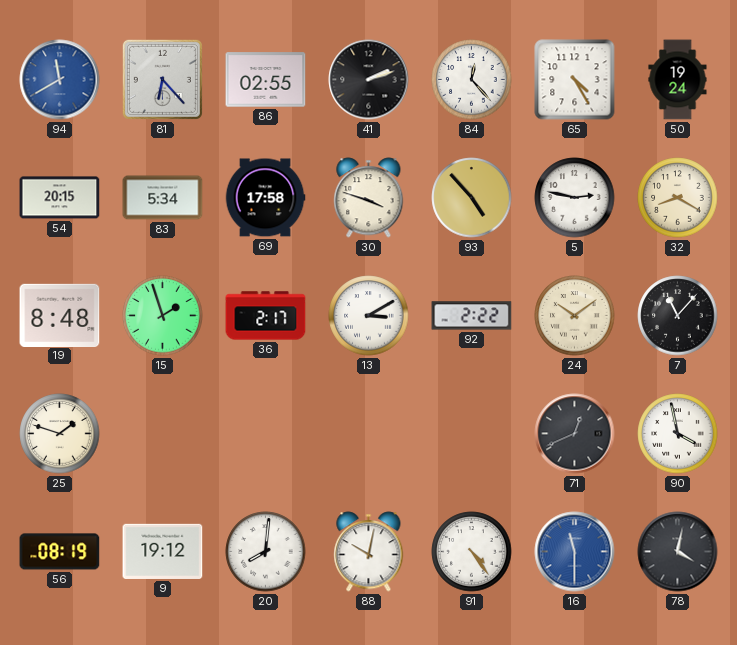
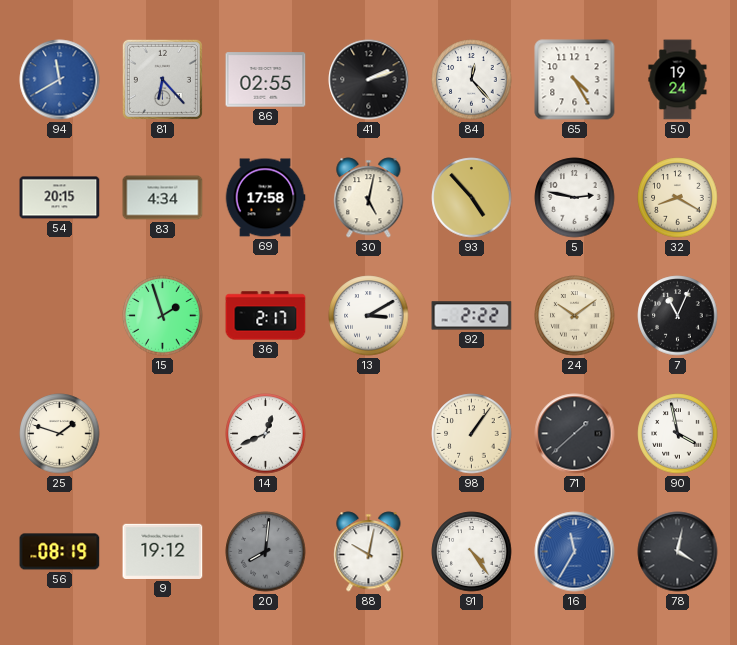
83: 5:34 -> 4:34
30: 3:48 -> 5:02
19: 8:48 -> none
7: 11:07 -> 11:04
14: none -> 12:41
98: none -> 1:06
71: 12:41 -> 1:38
20 dial: white -> grey
16: 11:30 -> 11:35
